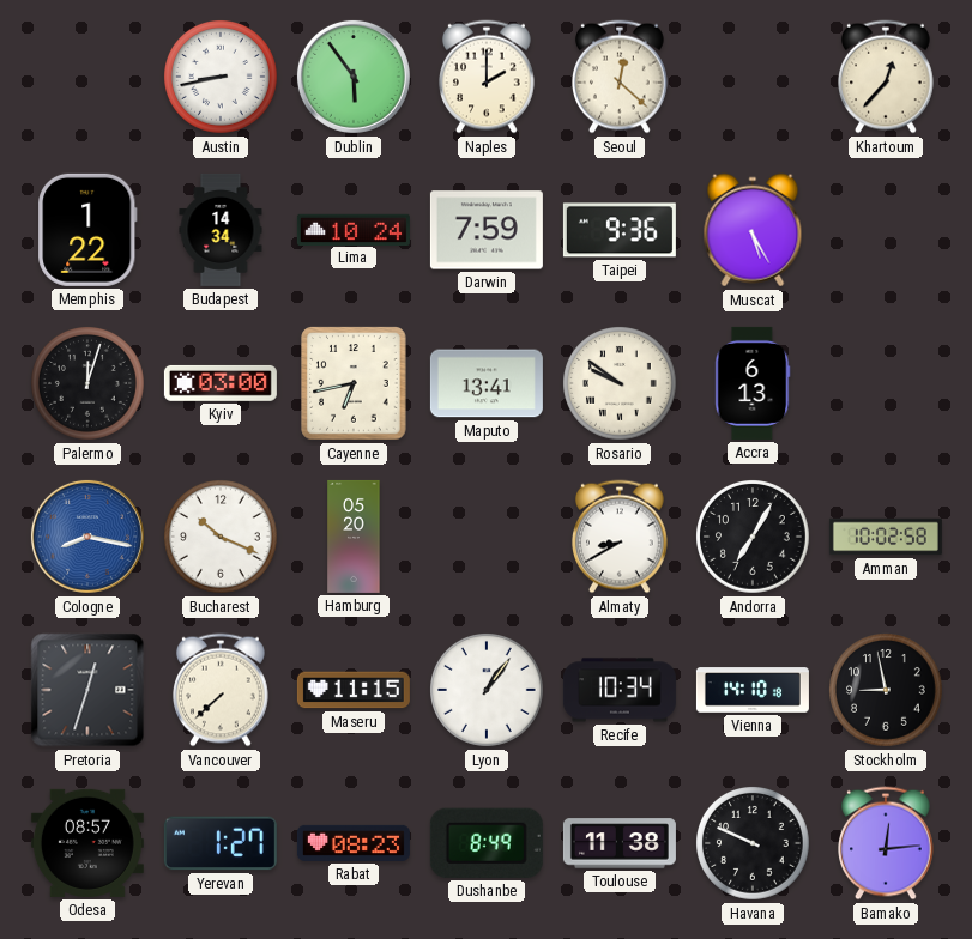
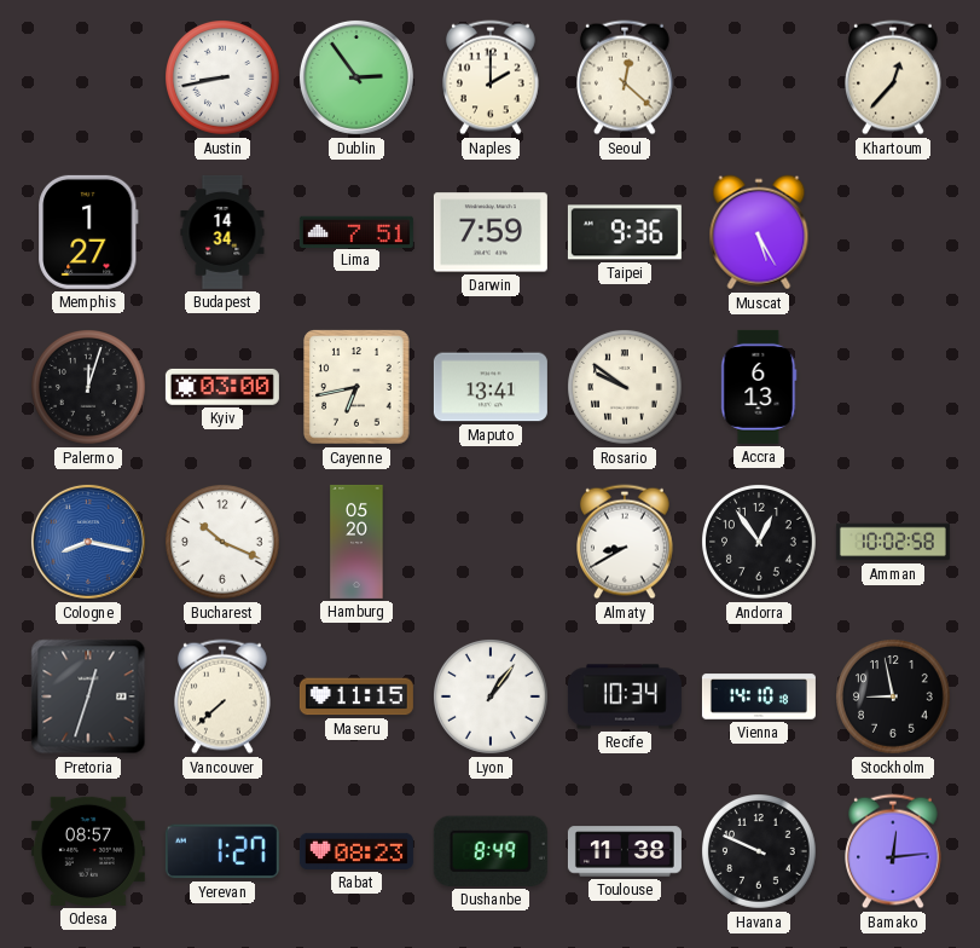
Dublin: 5:54 -> 2:54
Memphis: 1:22 -> 1:27
Lima: 10:24 -> 7:51
Andorra: 7:05 -> 12:54
